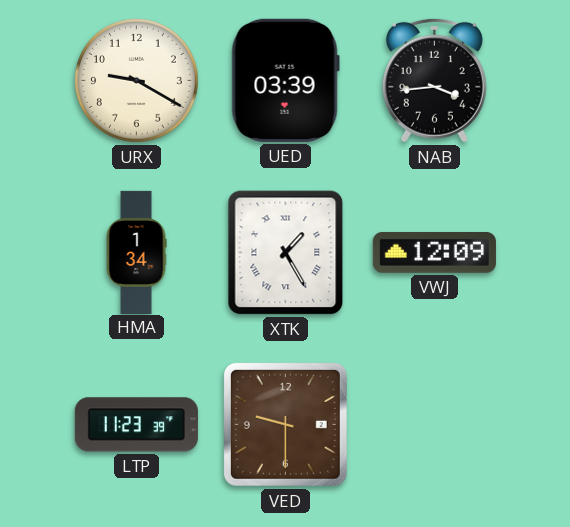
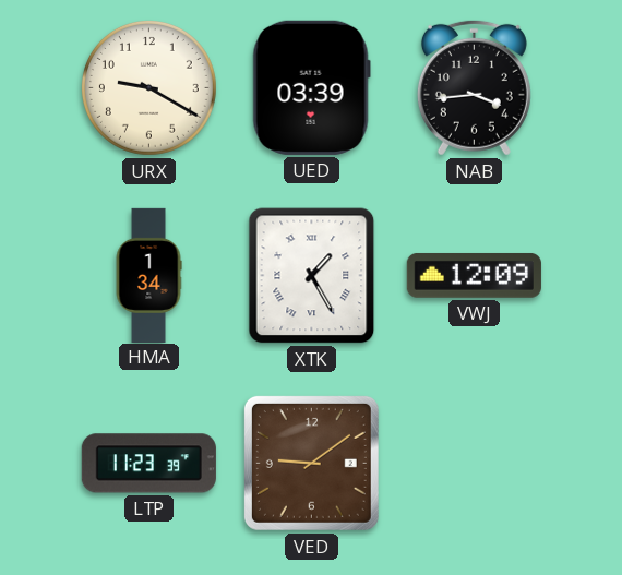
VED: 9:30 -> 9:09
